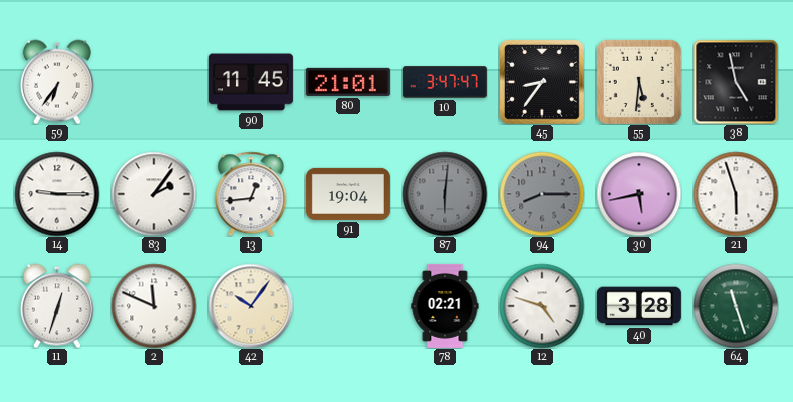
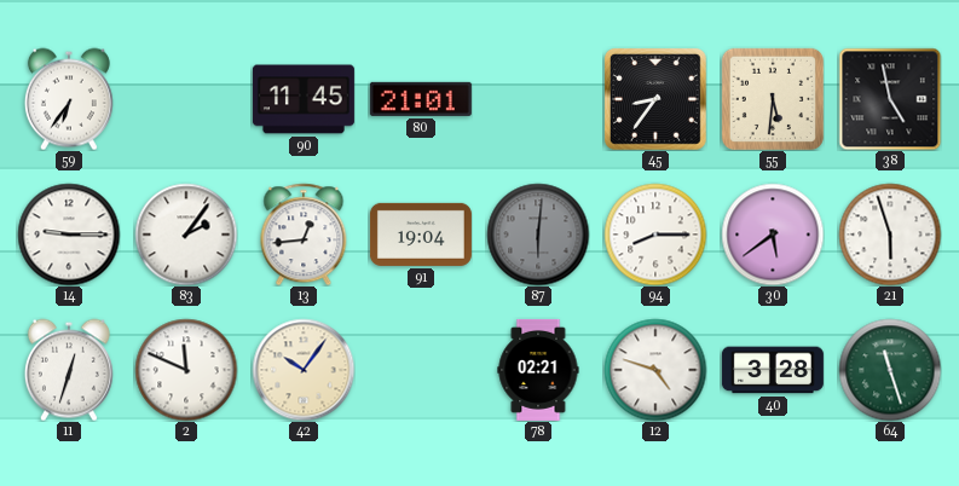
10: 3:47 -> none
94 dial: grey -> white
30: 5:43 -> 5:39
